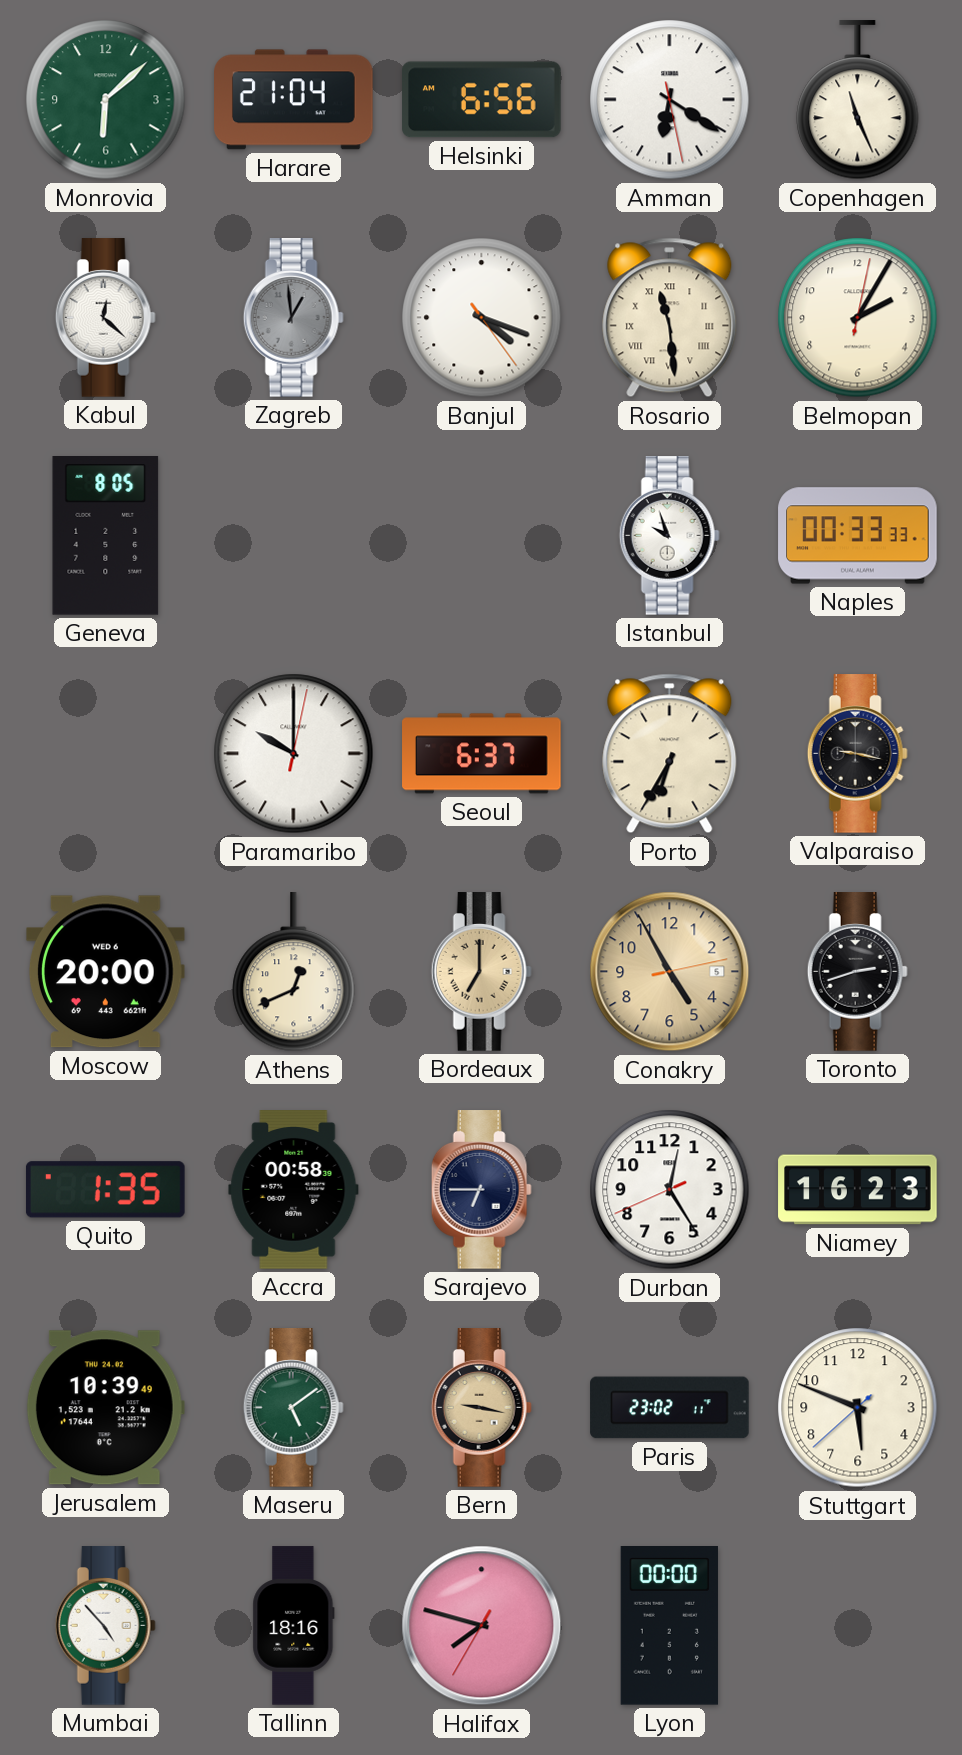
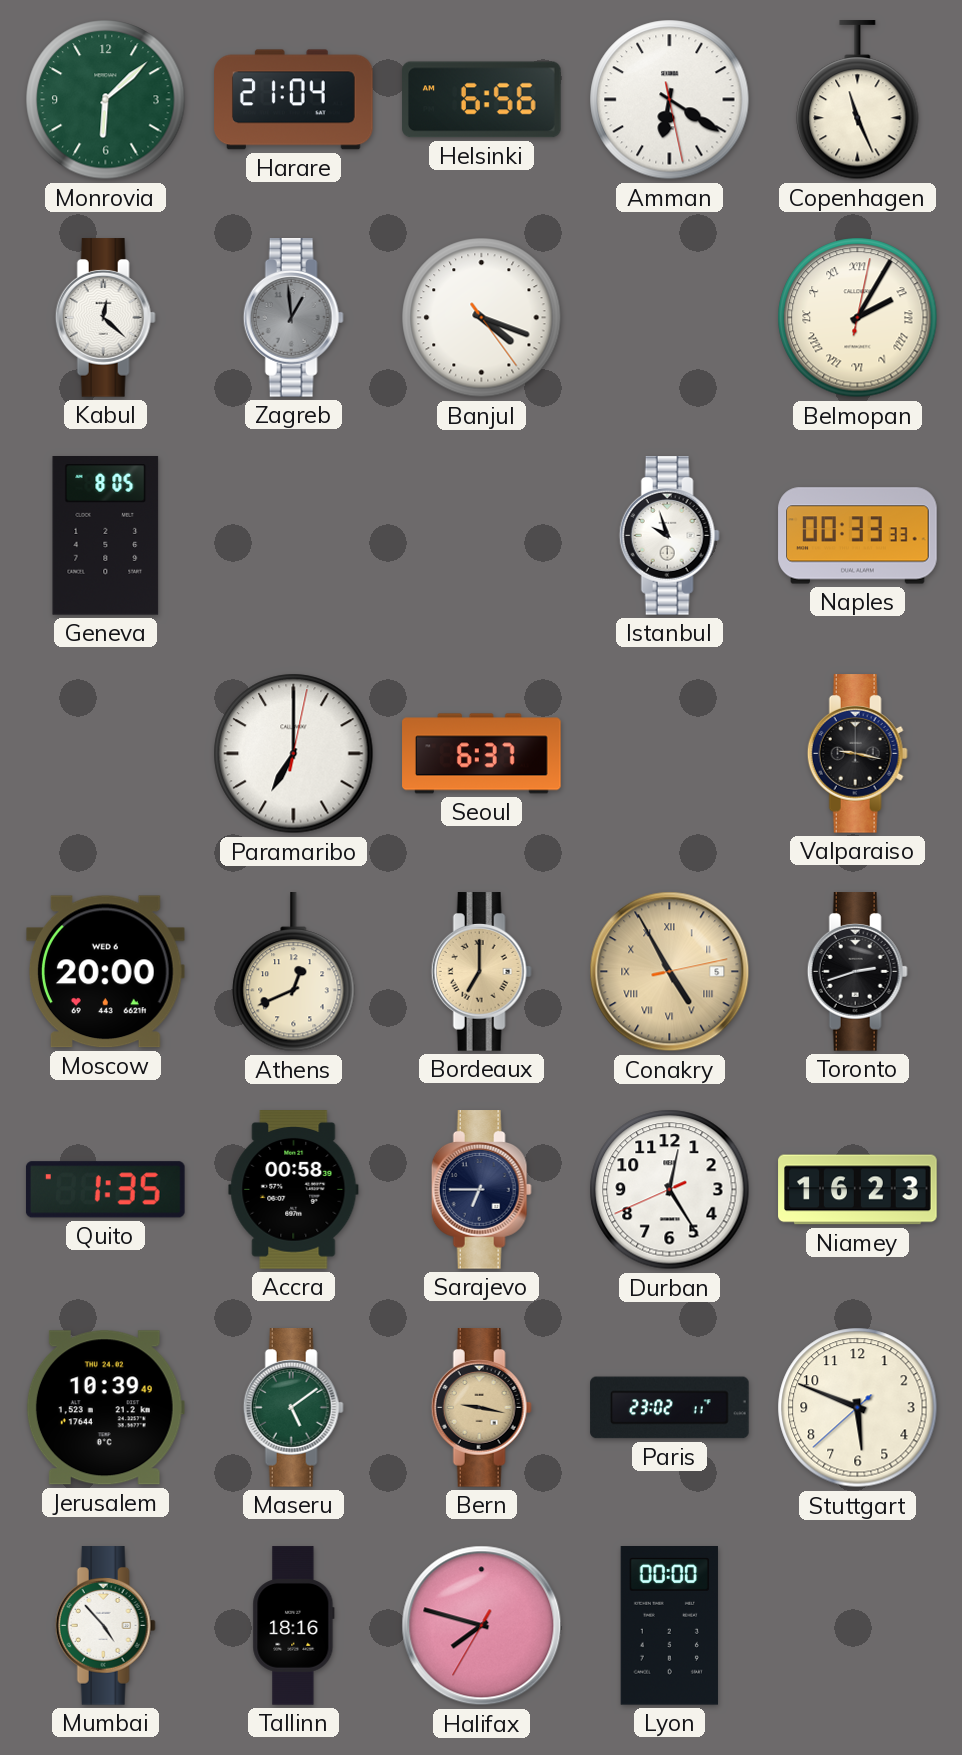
Rosario: 11:29 -> none
Belmopan numerals: Arabic -> Roman
Paramaribo: 10:00 -> 7:00
Porto: 6:35 -> none
Conakry numerals: Arabic -> Roman
